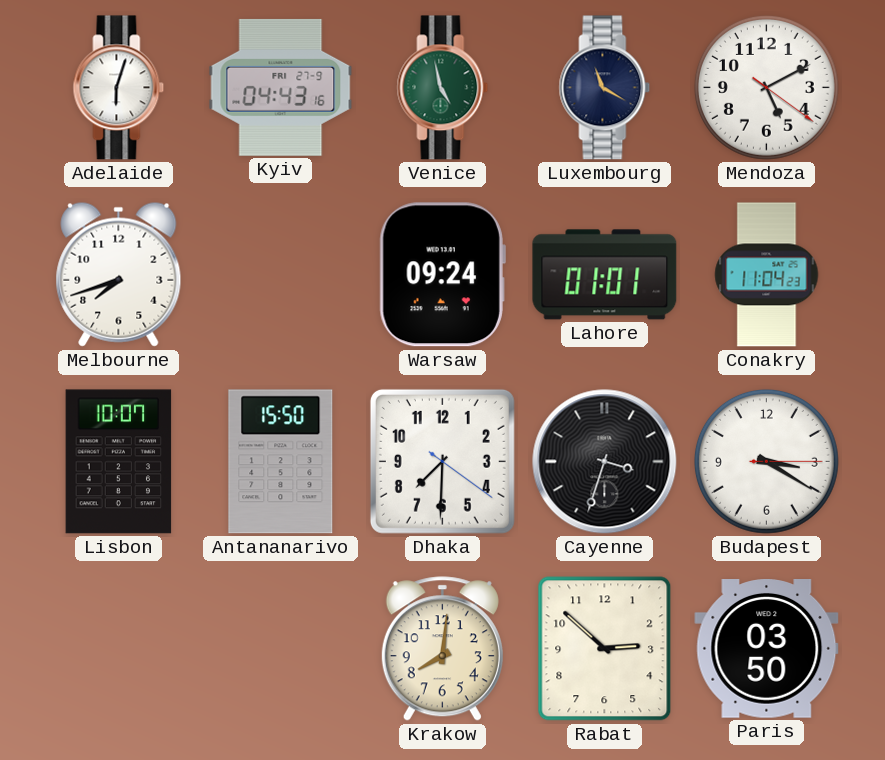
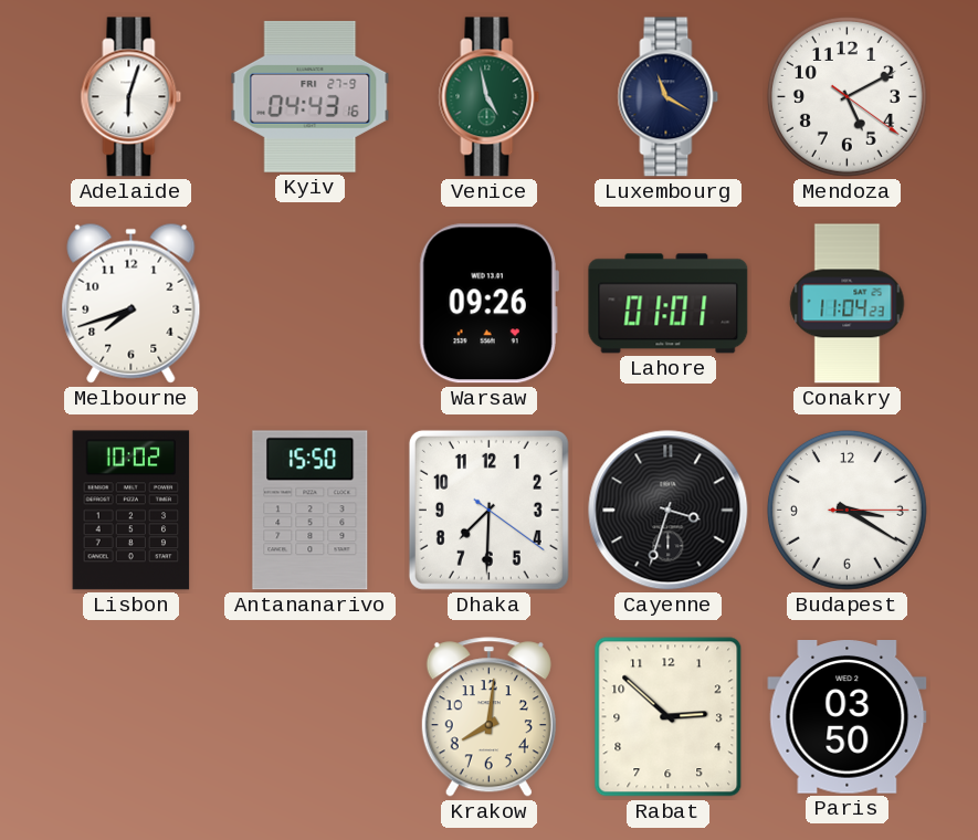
Warsaw: 09:24 -> 09:26
Lisbon: 10:07 -> 10:02
